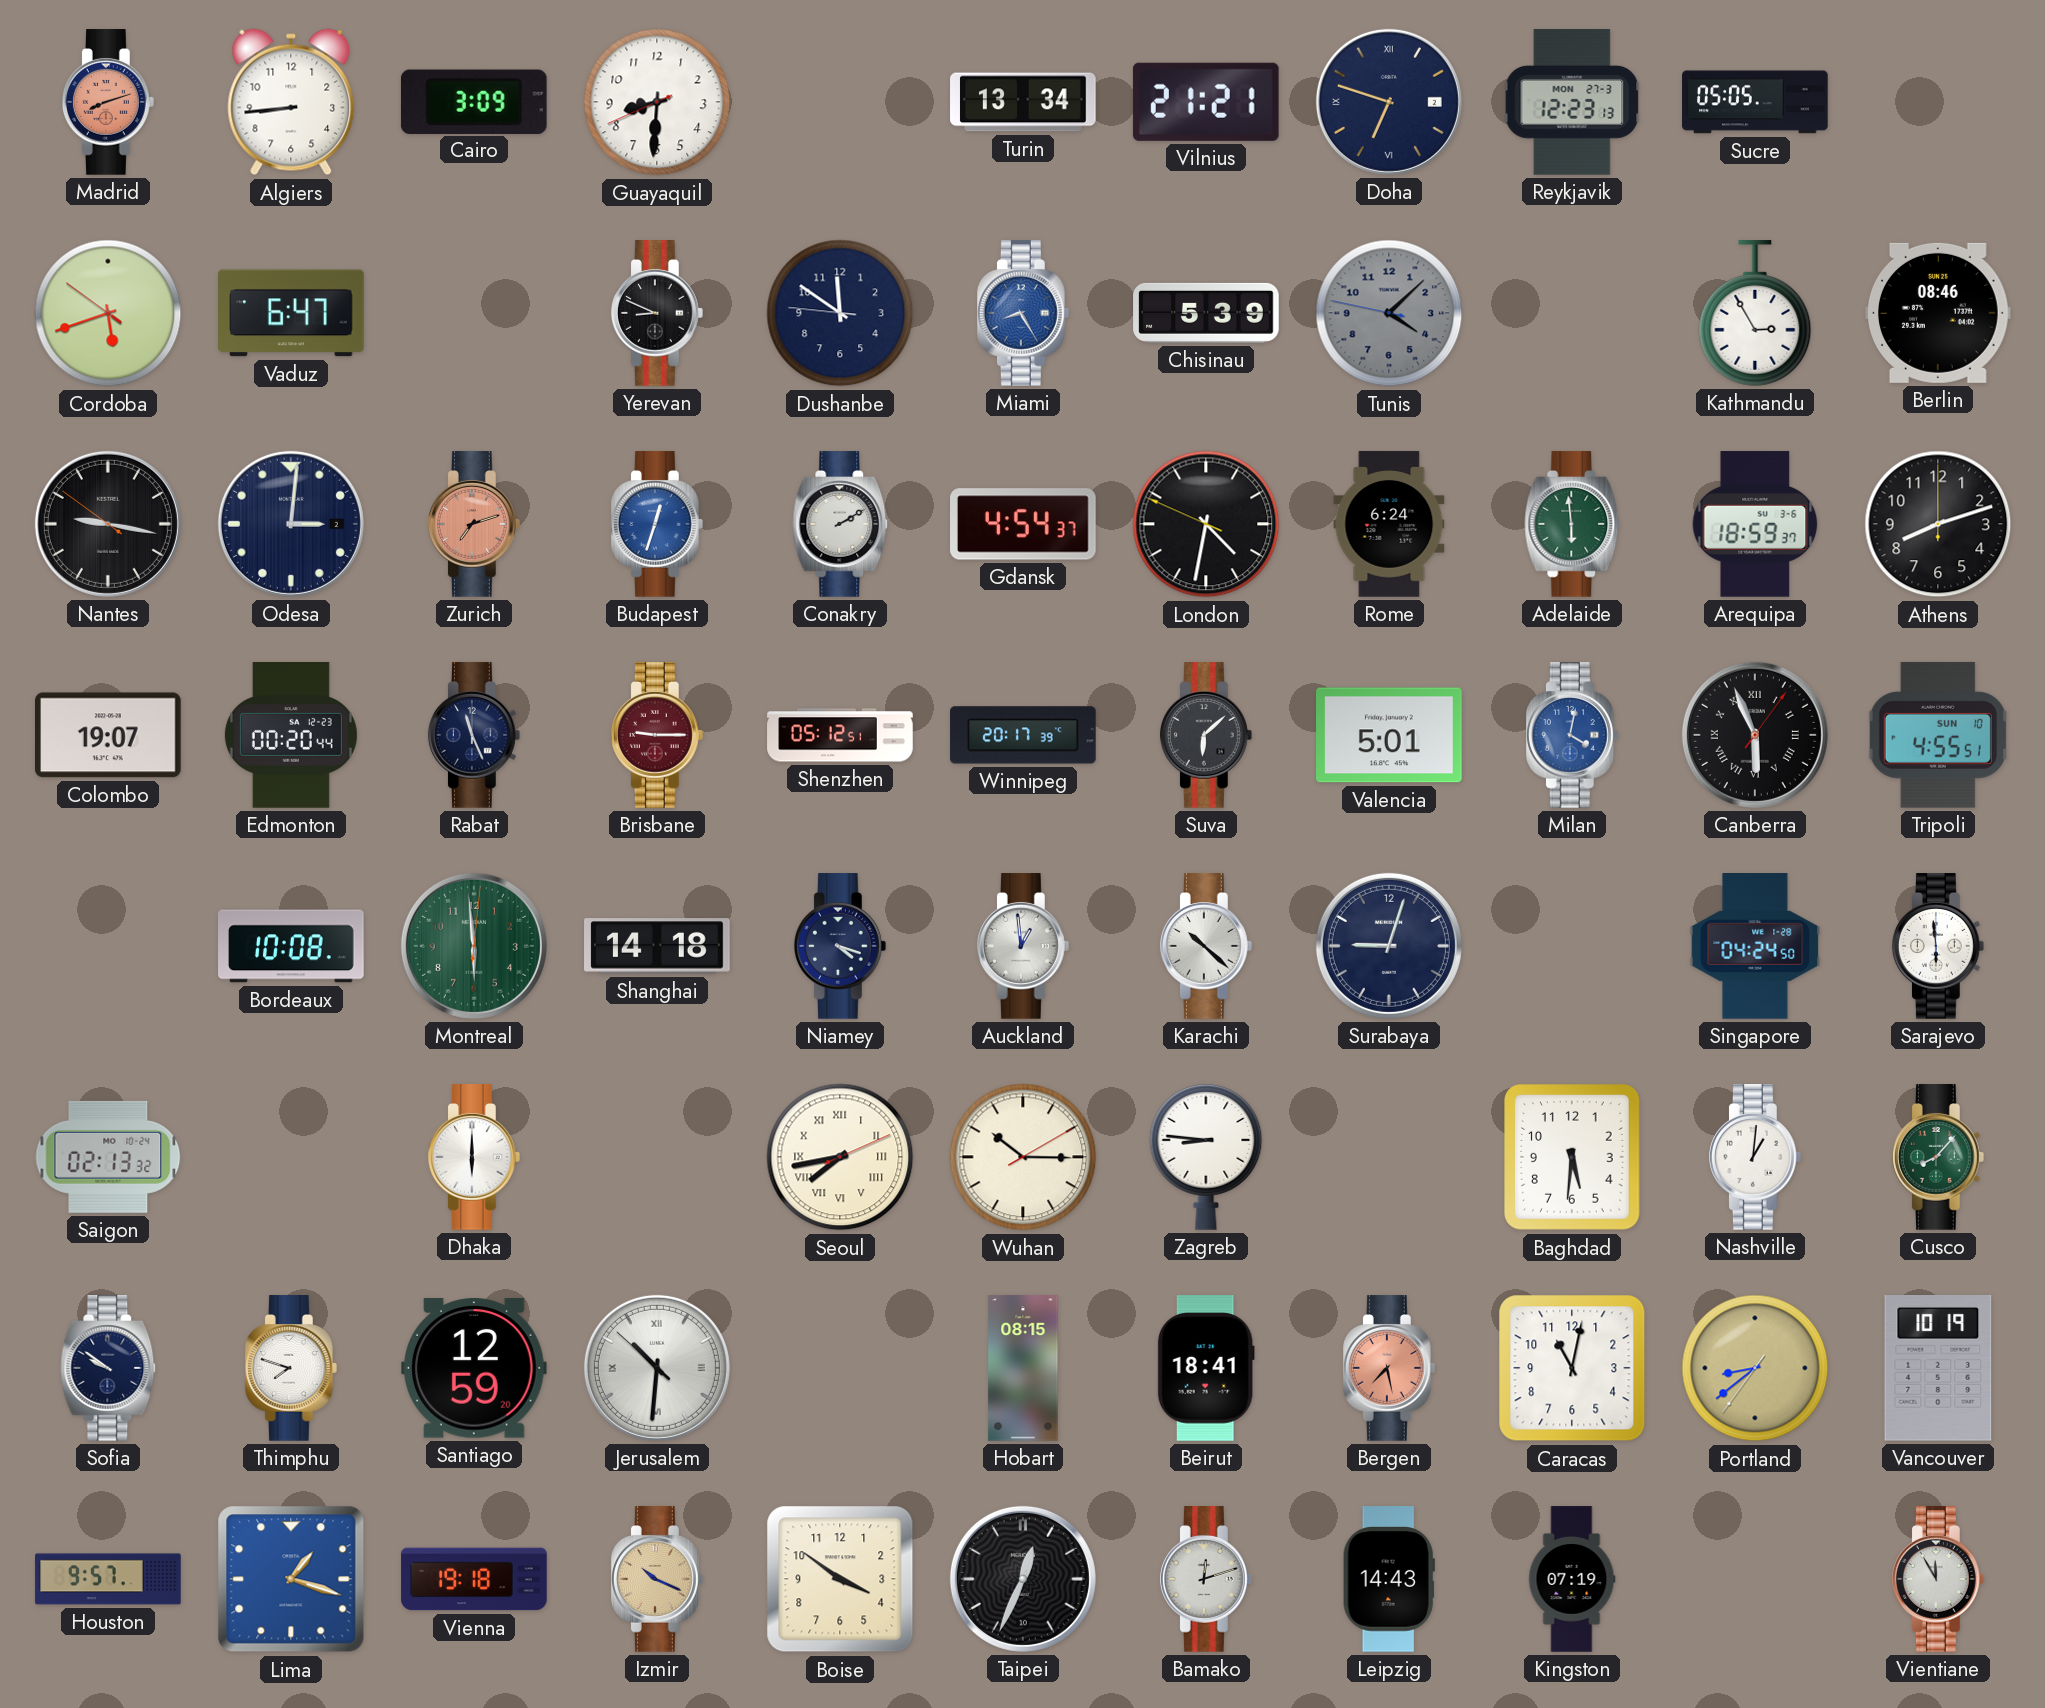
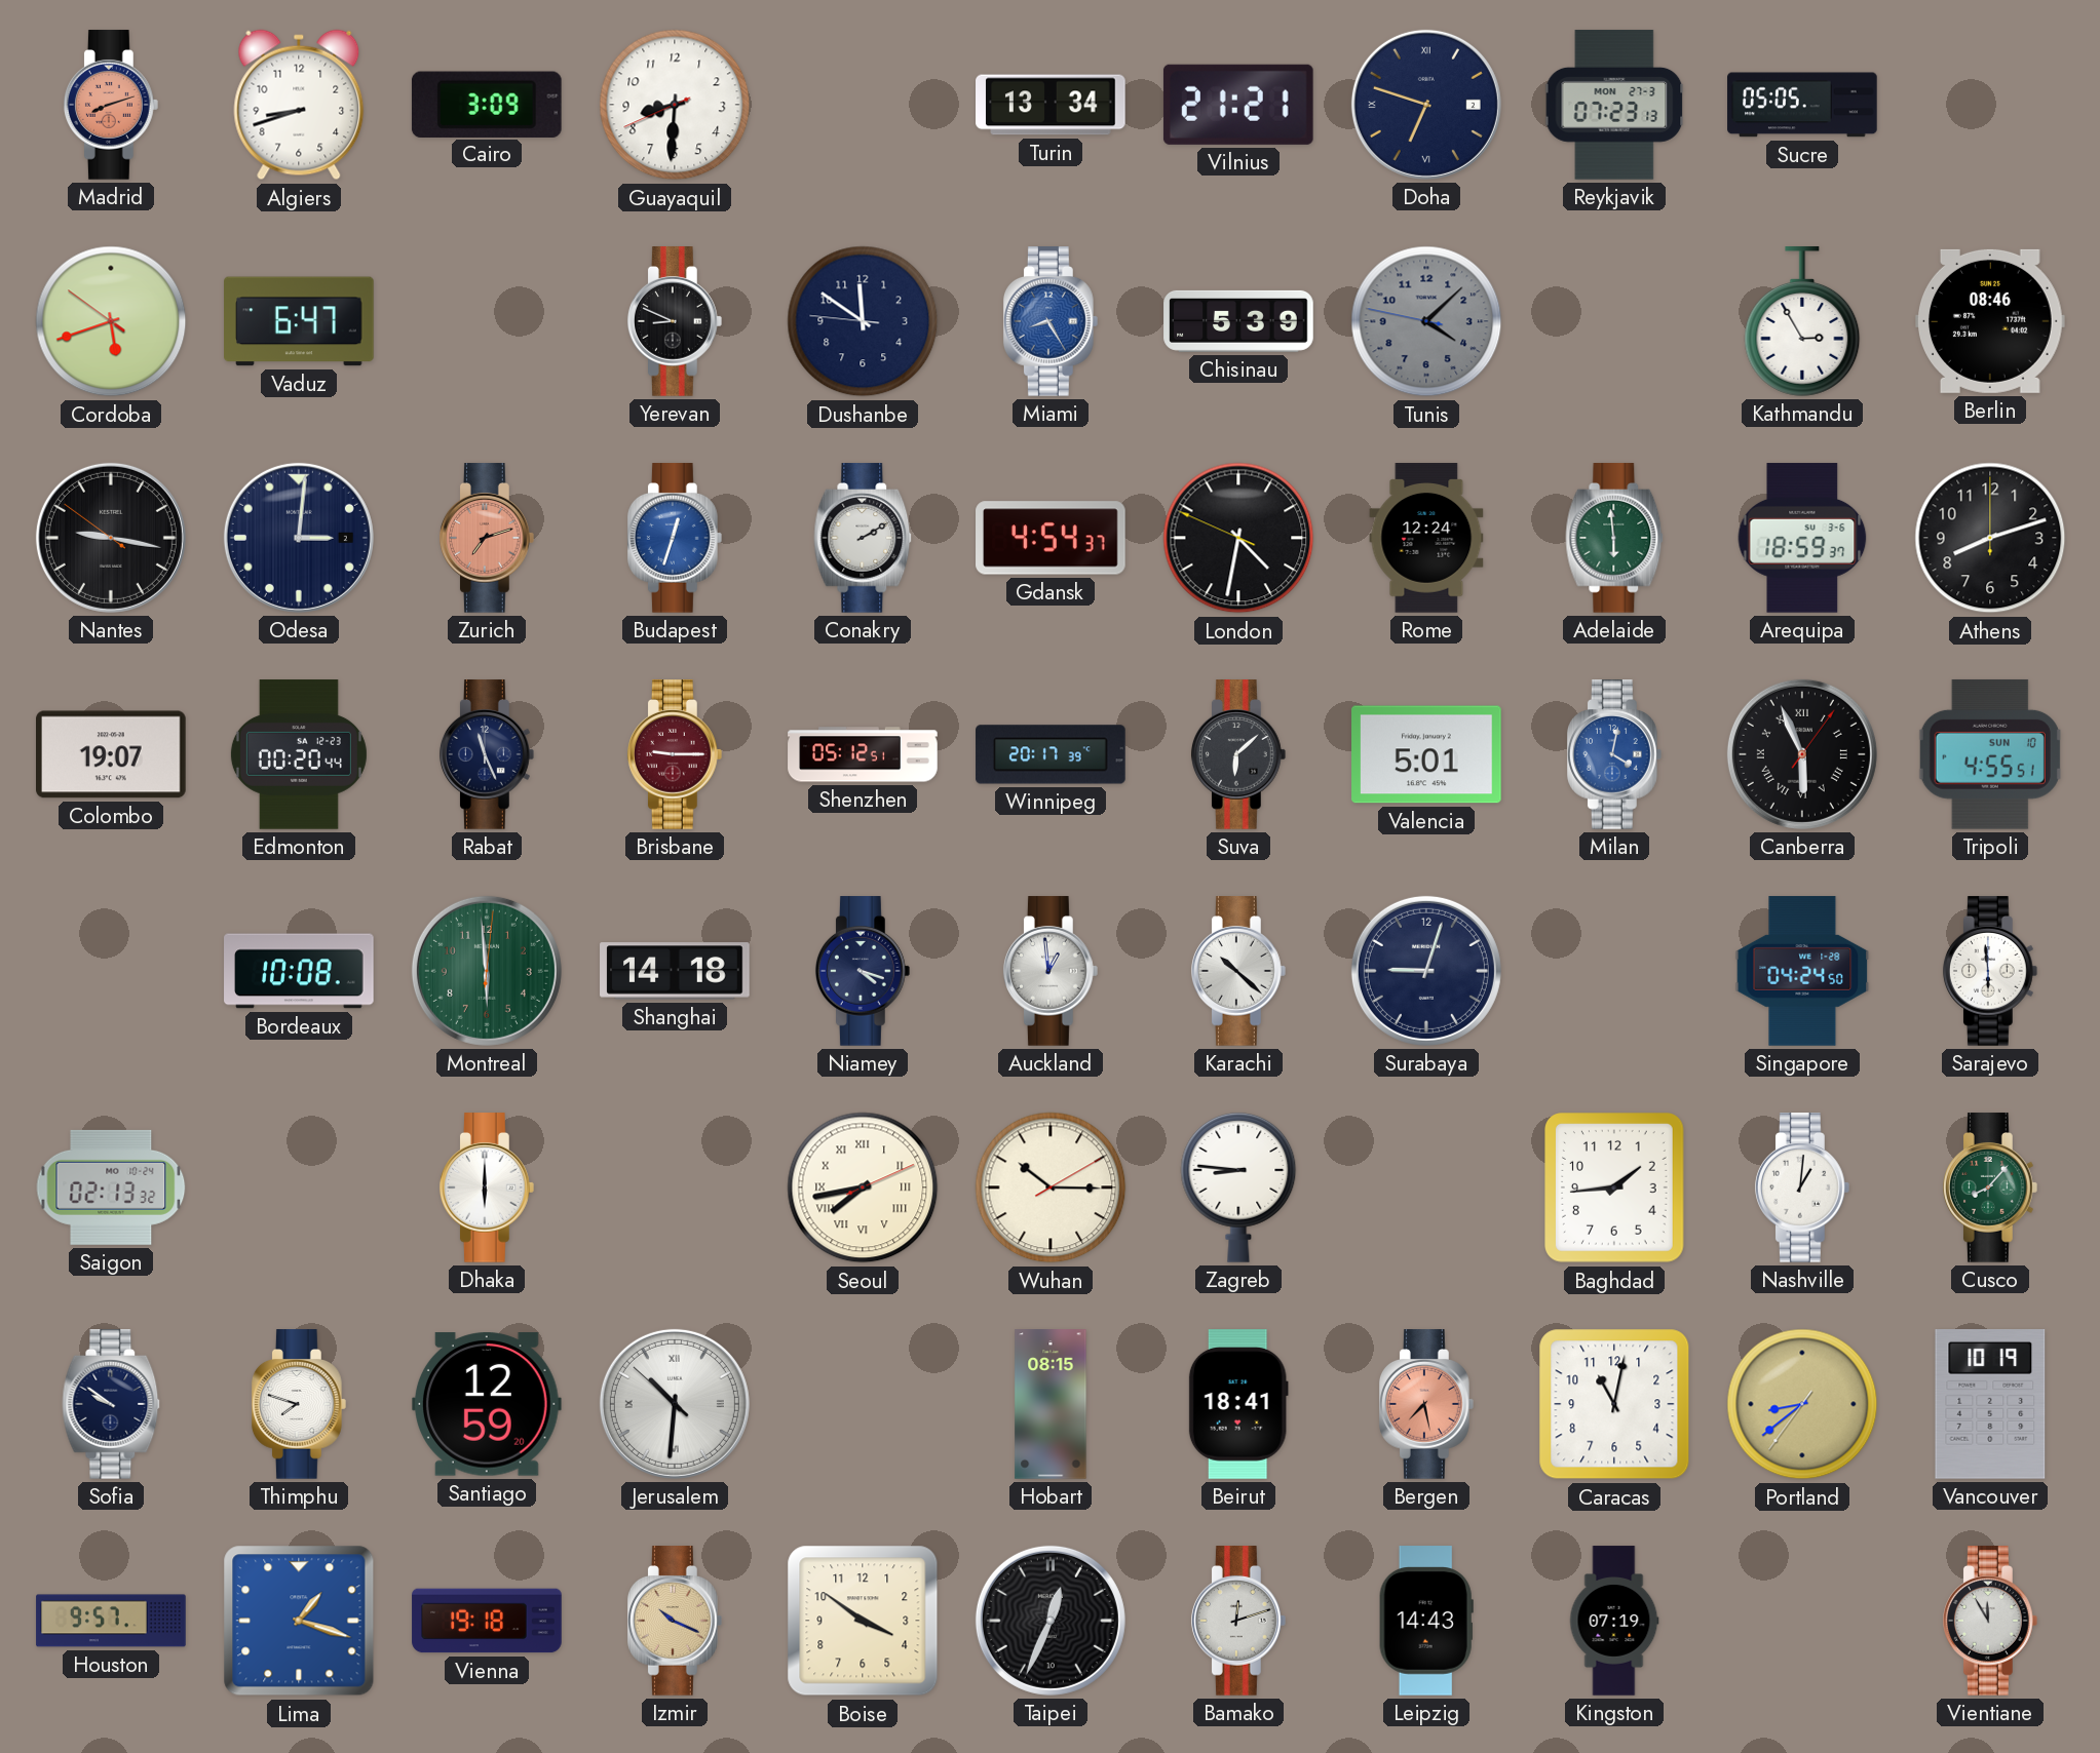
Algiers: 8:44 -> 8:42
Reykjavik: 12:23 -> 07:23
Rome: 6:24 -> 12:24
Baghdad: 5:31 -> 1:44
